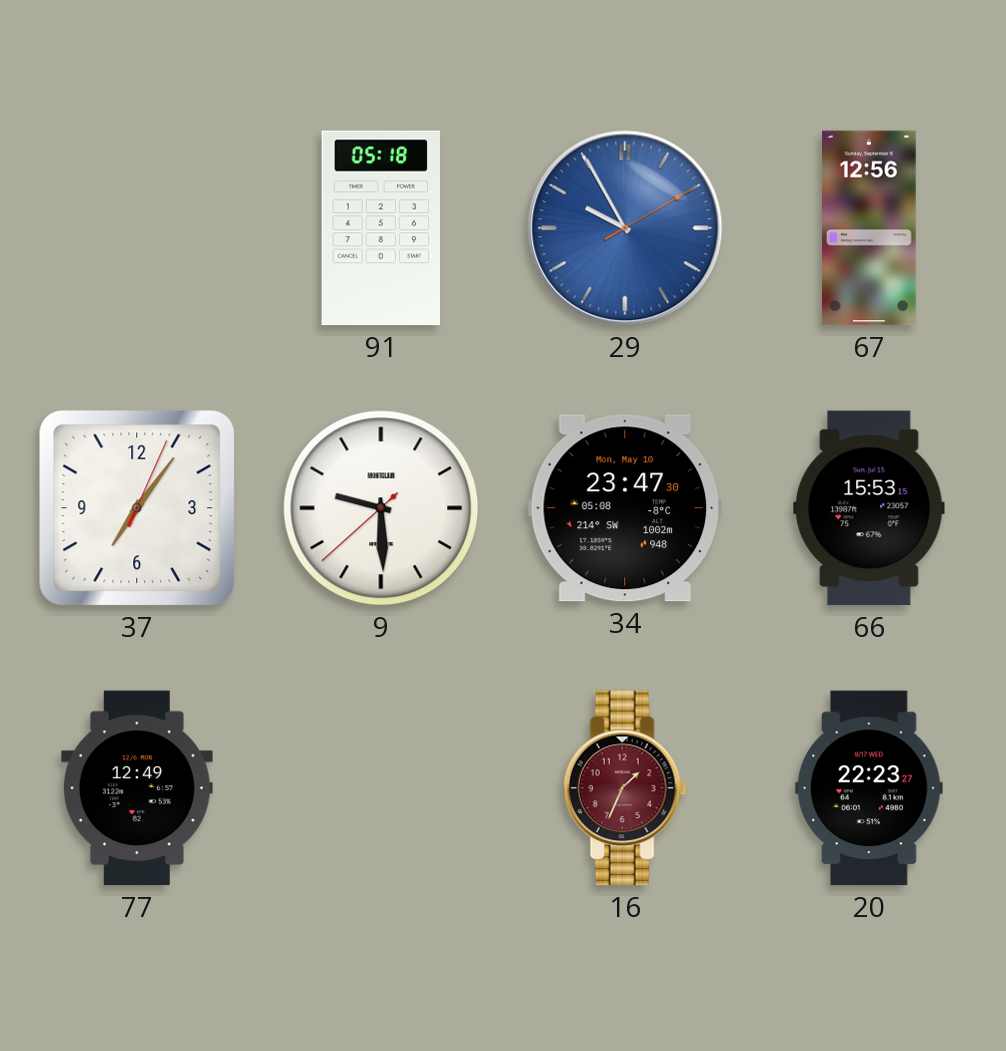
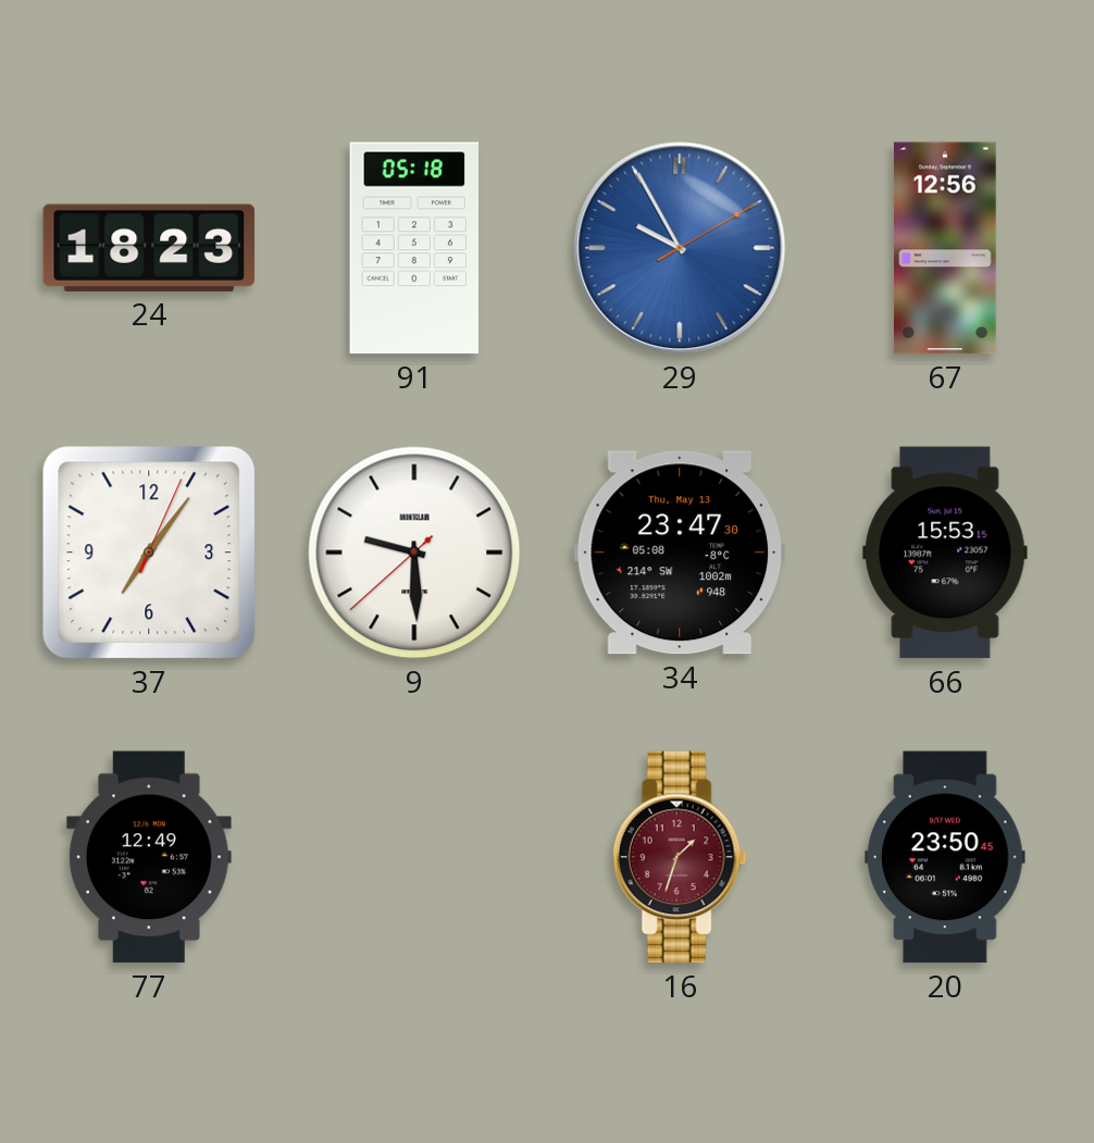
24: none -> 18:23
34 date: Mon, May 10 -> Thu, May 13
16: 1:34 -> 1:33
20: 22:23 -> 23:50
